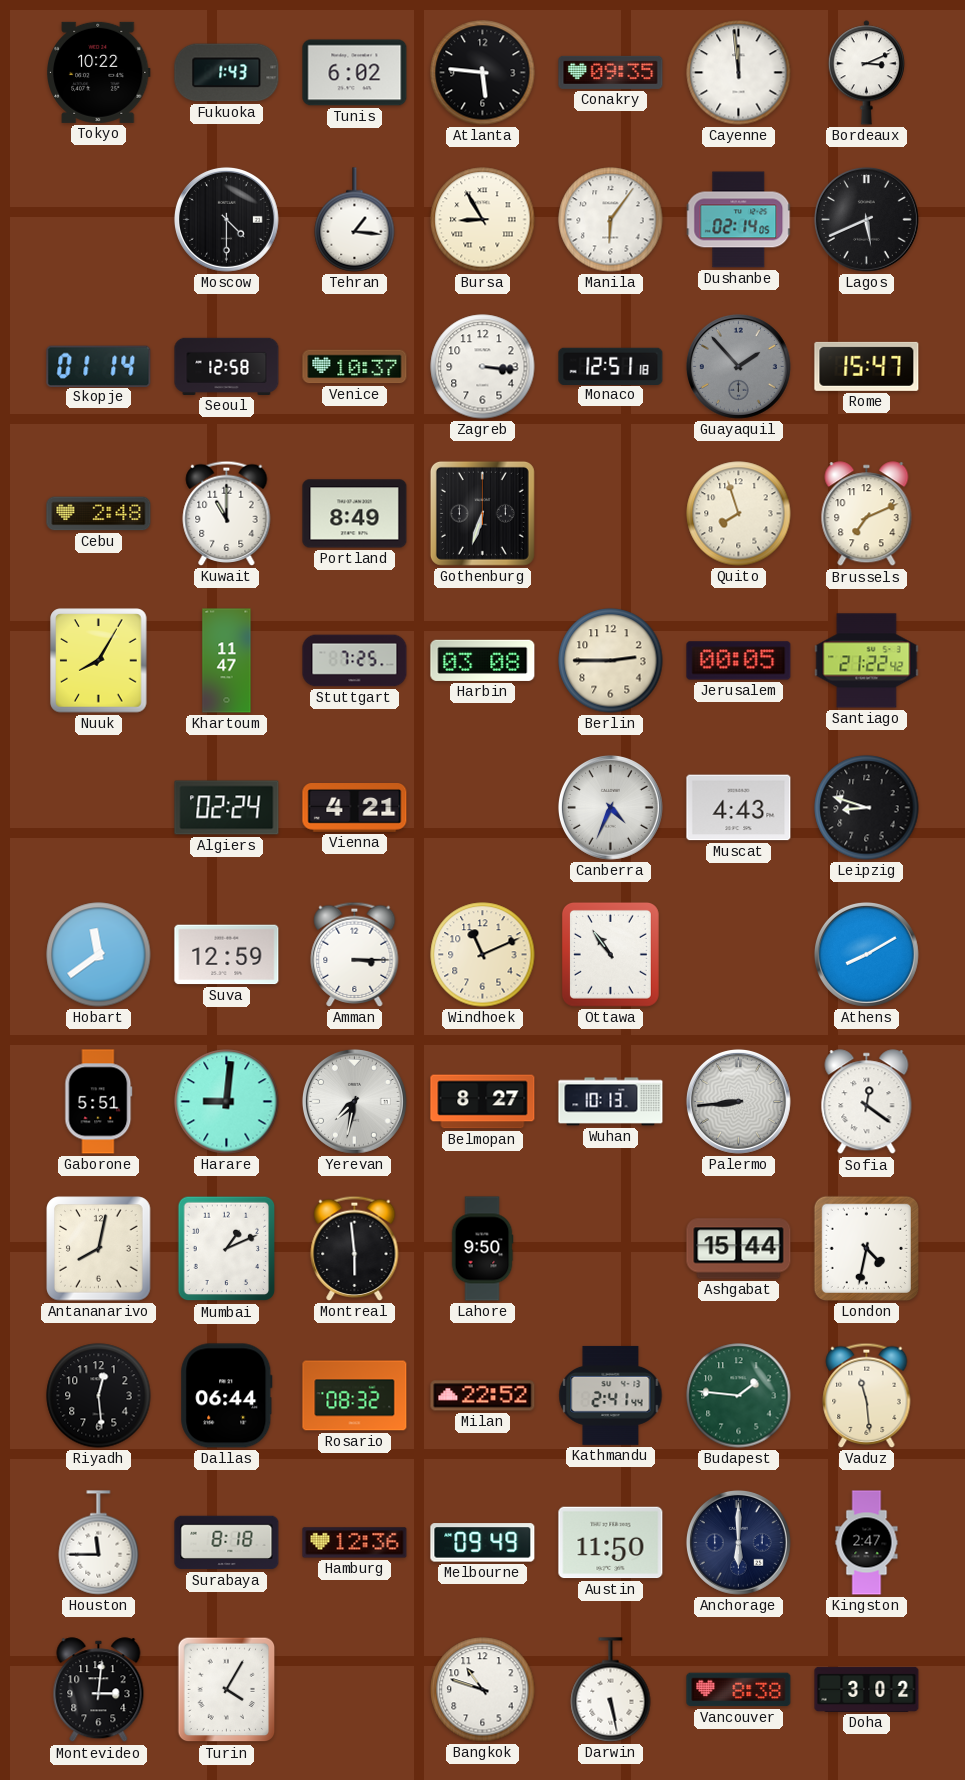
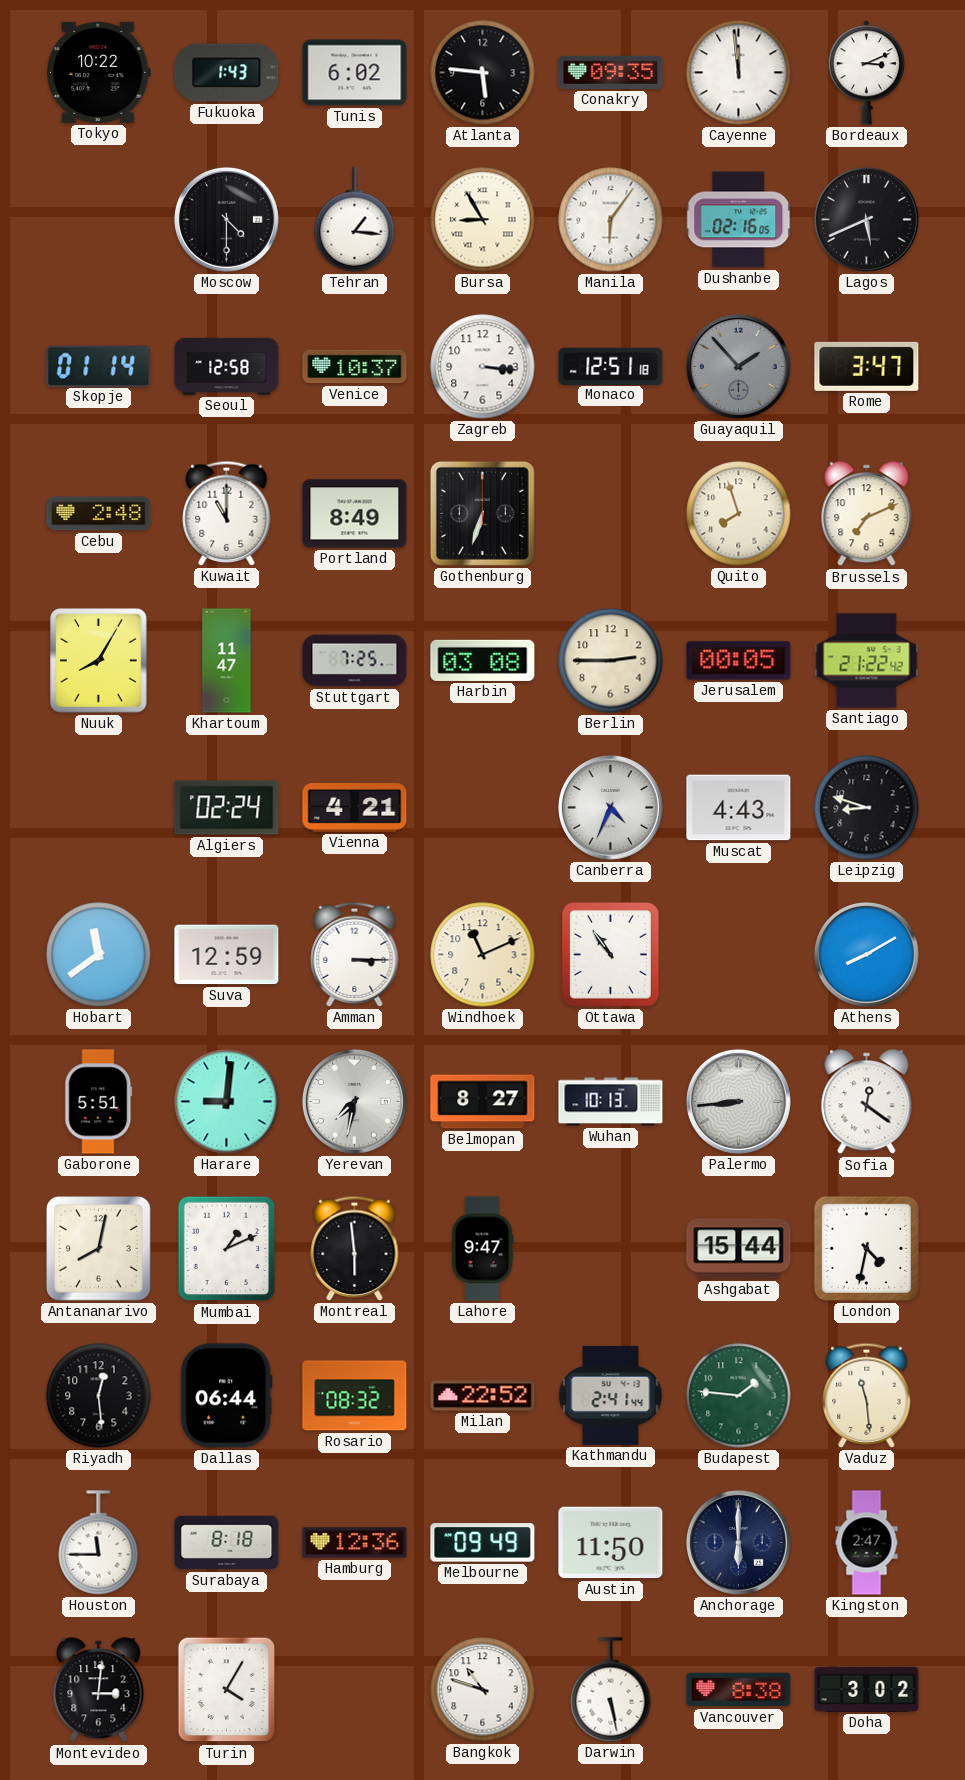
Dushanbe: 02:14 -> 02:16
Rome: 15:47 -> 3:47
Lahore: 9:50 -> 9:47
